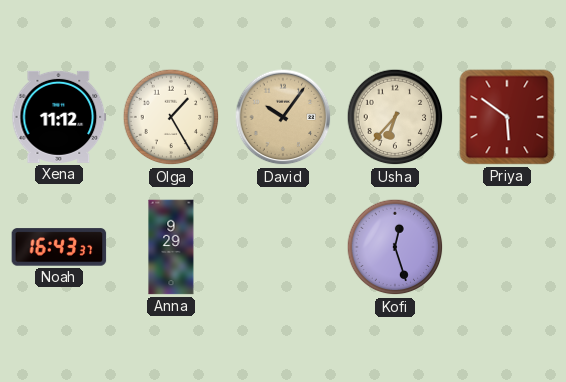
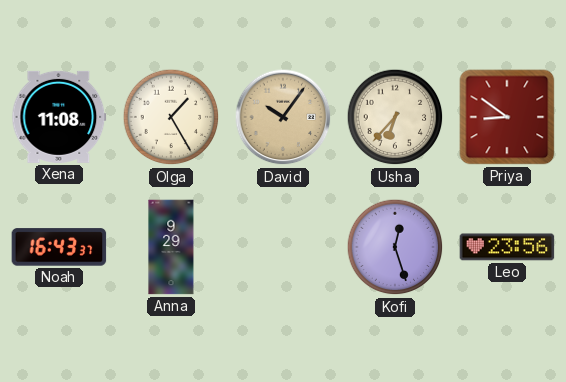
Xena: 11:12 -> 11:08
Priya: 5:51 -> 8:51
Leo: none -> 23:56
